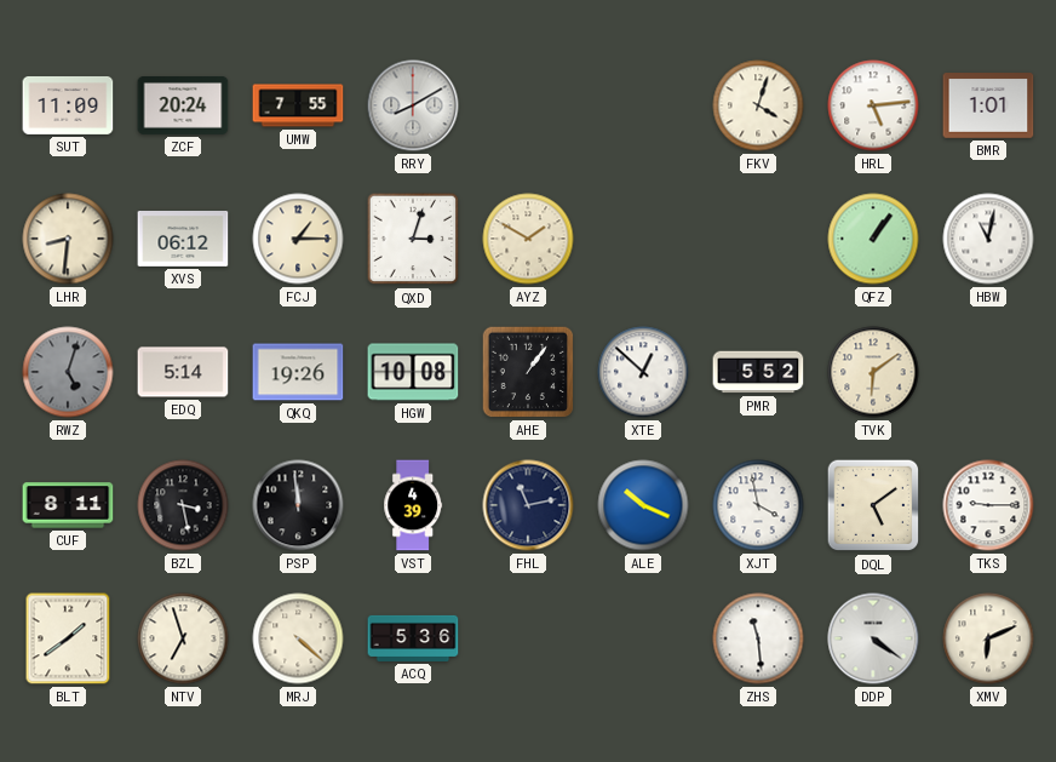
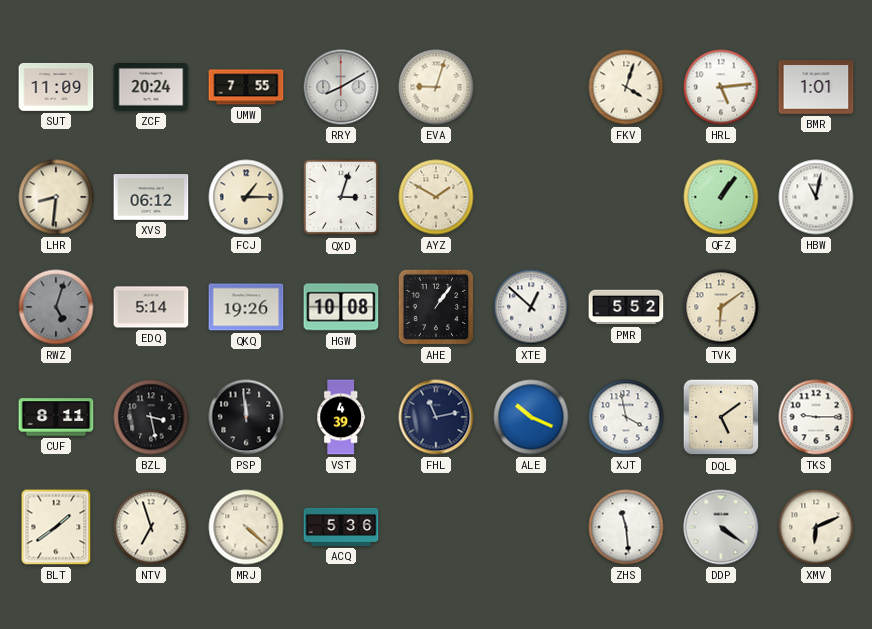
EVA: none -> 9:03
